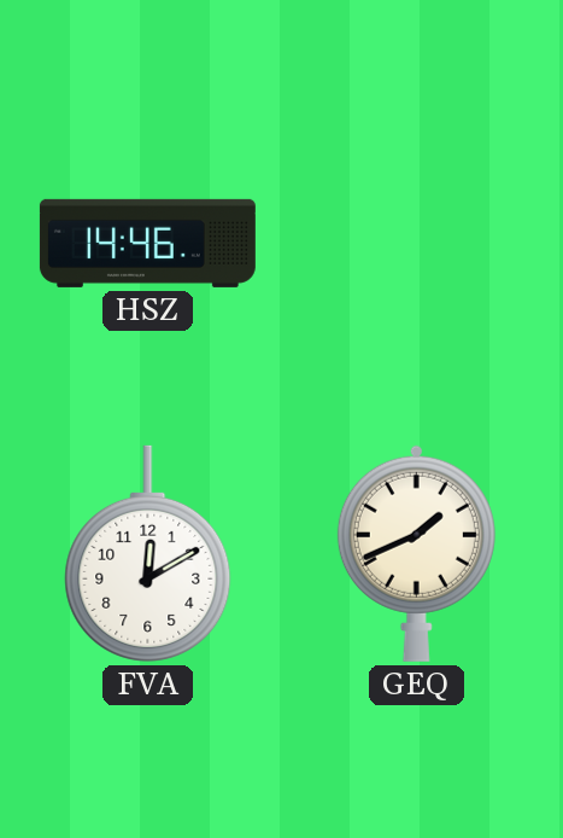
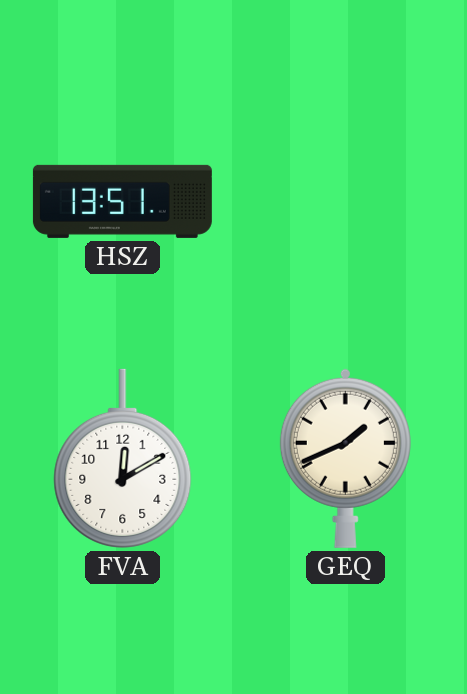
HSZ: 14:46 -> 13:51
